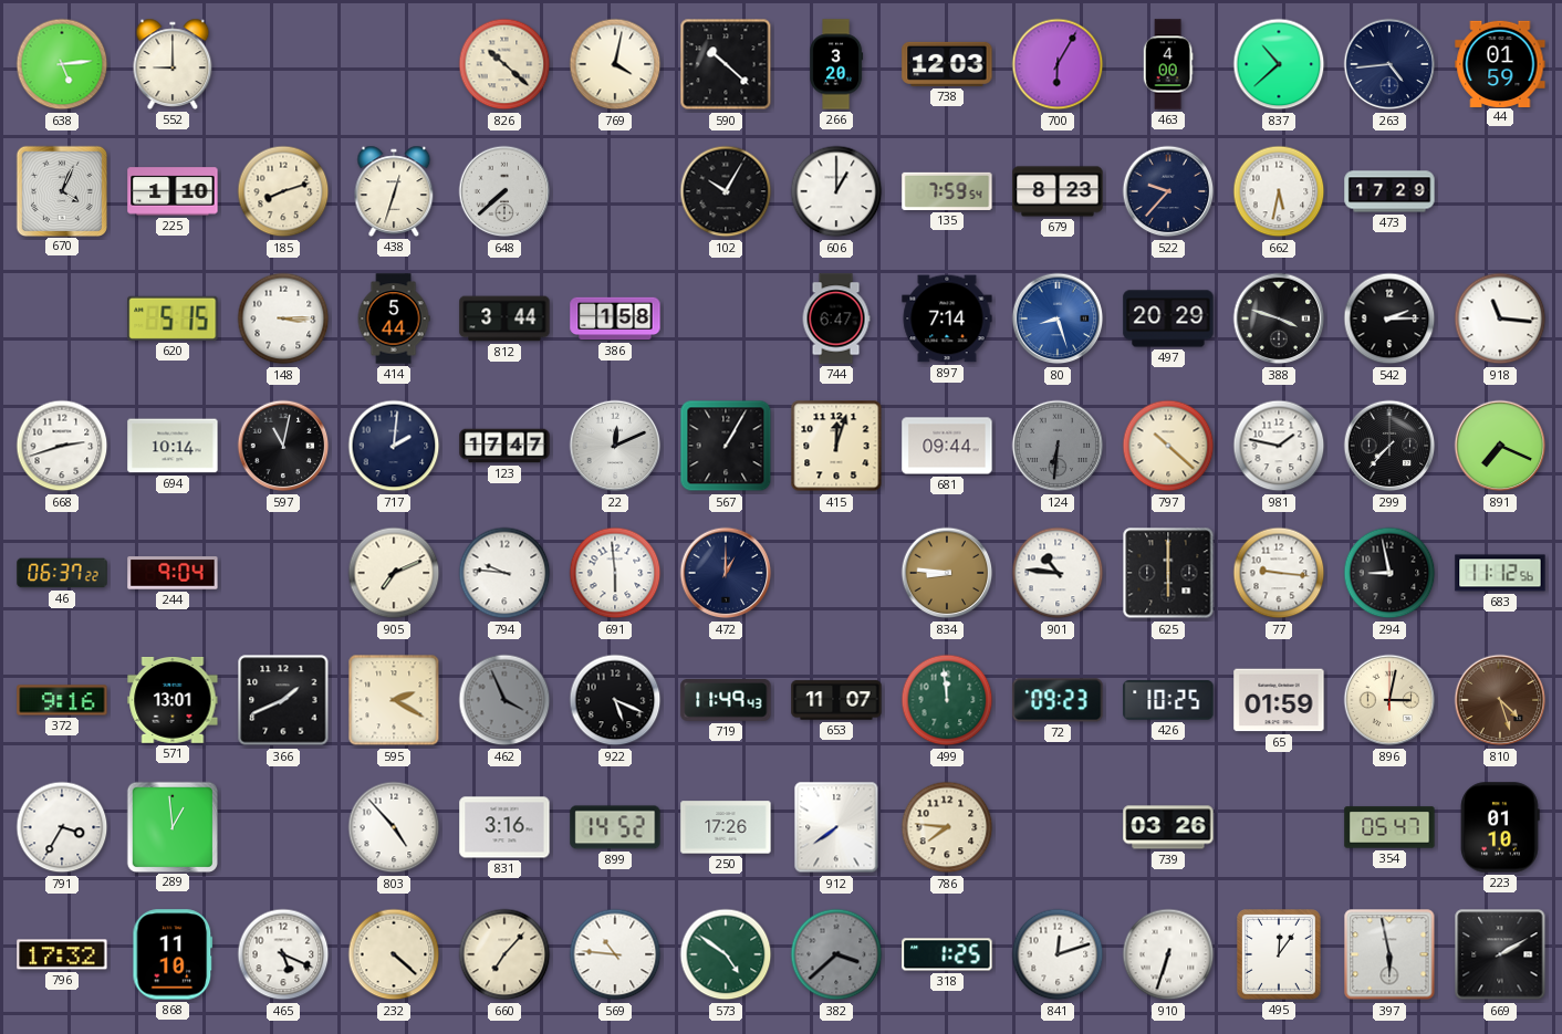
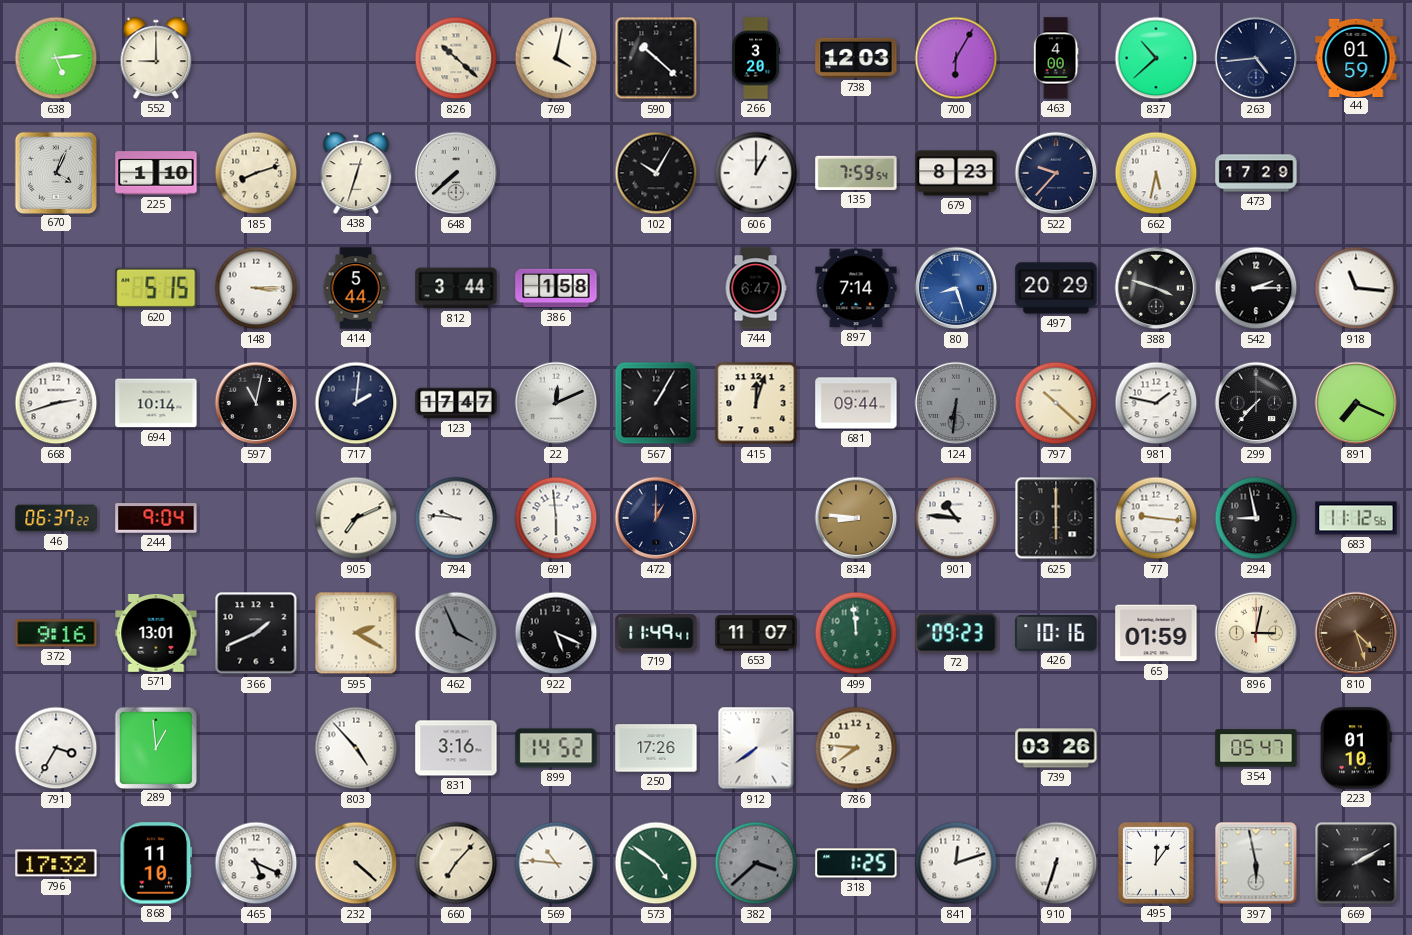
719: 11:49:43 -> 11:49:41
426: 10:25 -> 10:16
